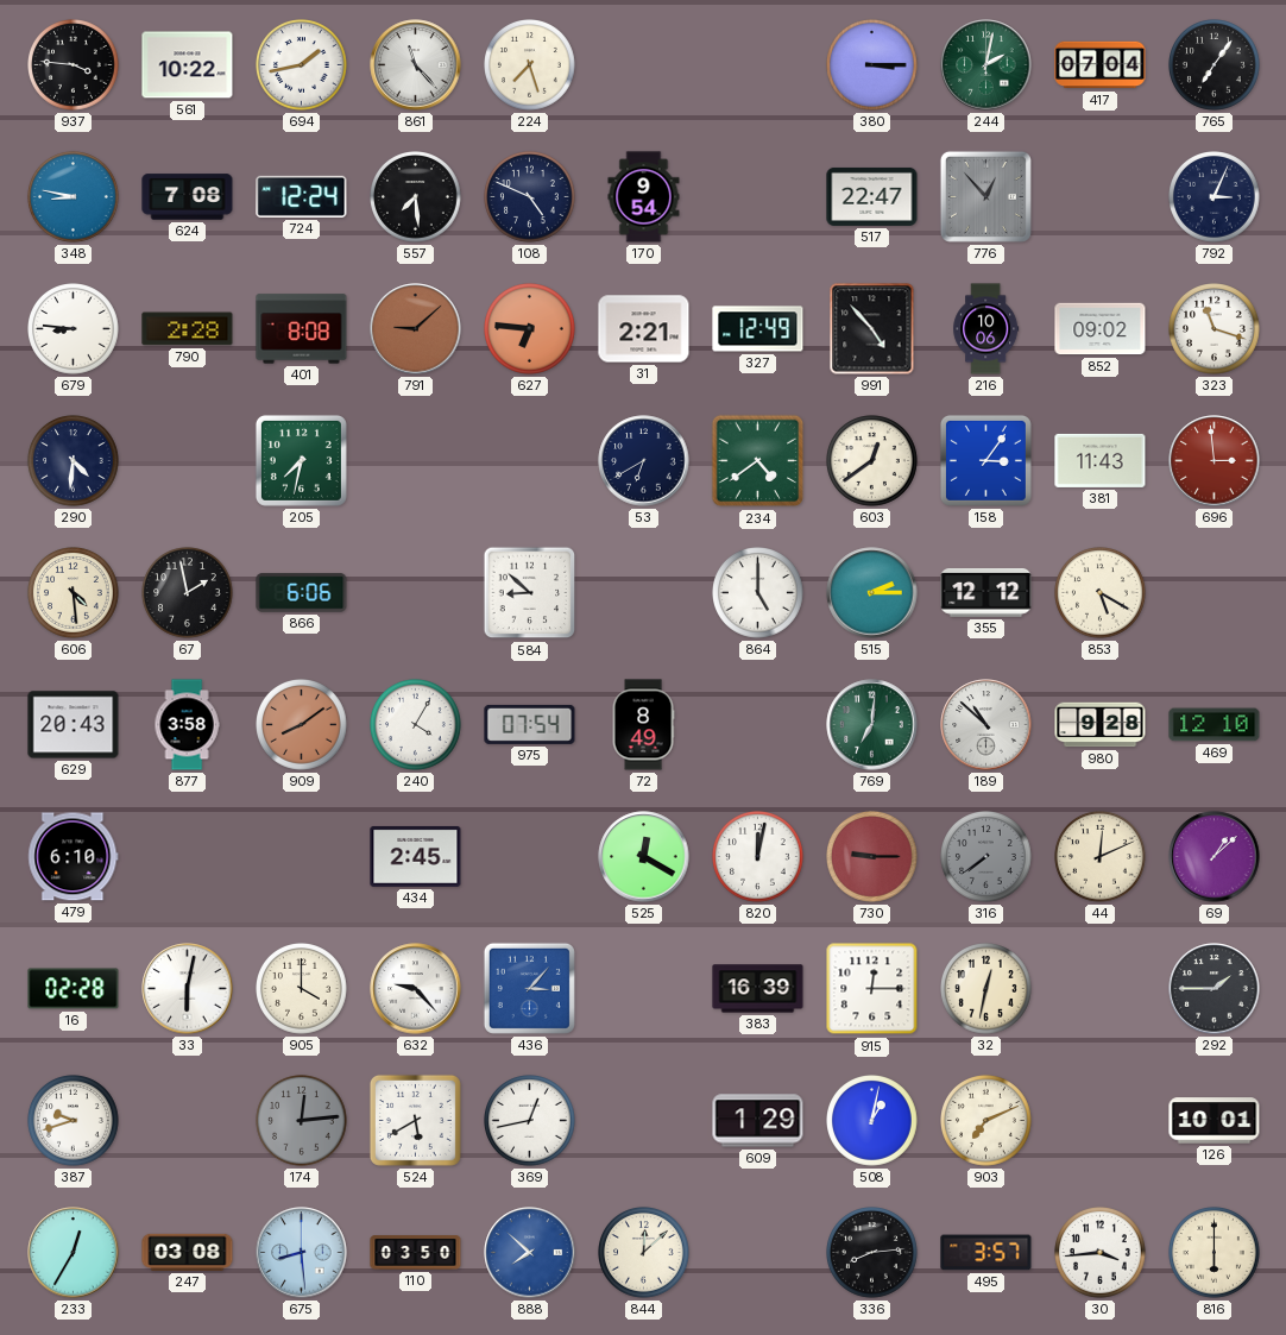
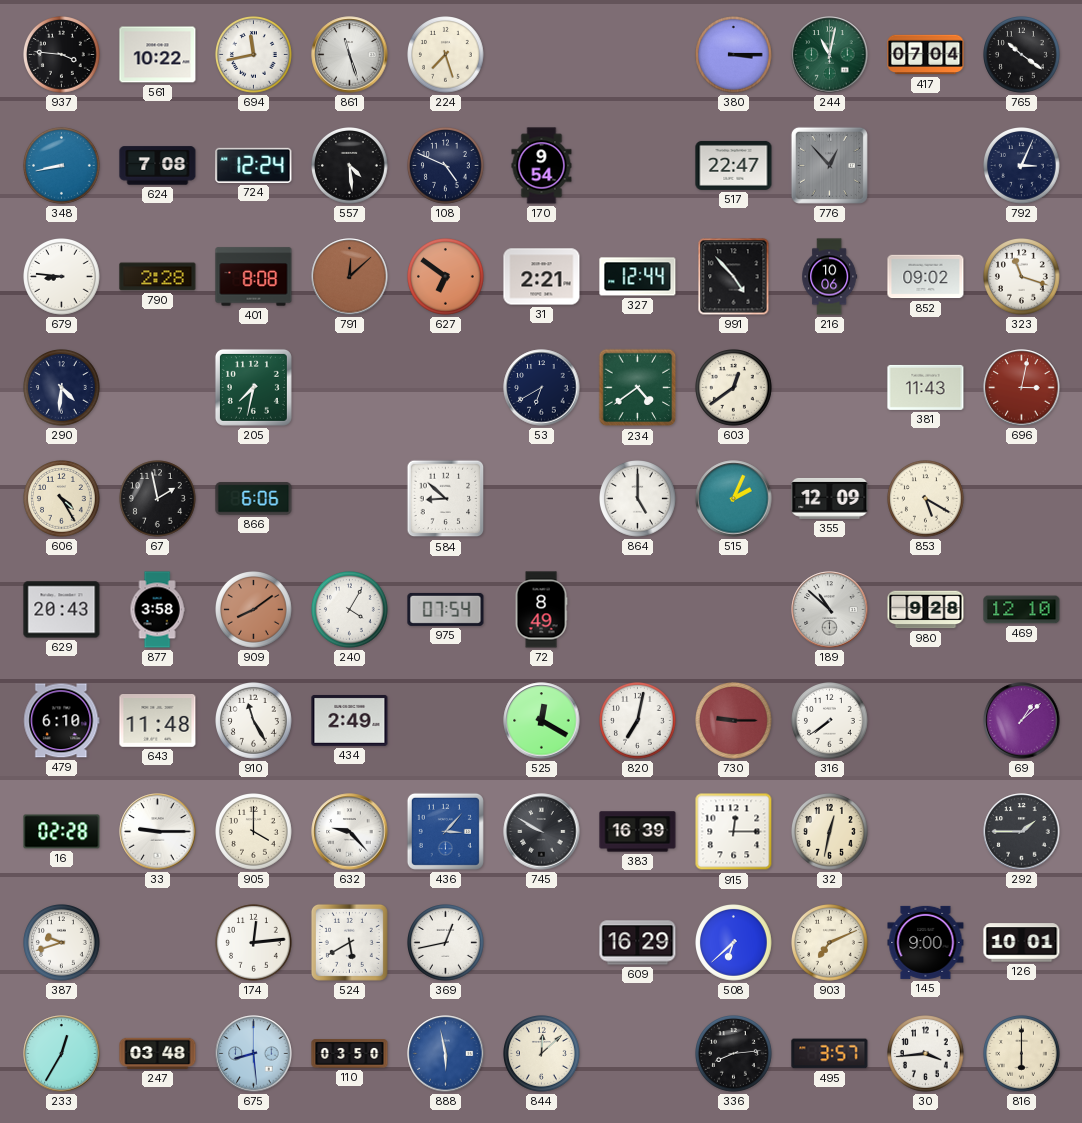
694: 1:43 -> 11:43
861: 11:23 -> 11:27
244: 2:02 -> 11:02
765: 7:06 -> 10:21
348: 8:47 -> 8:43
557: 7:29 -> 4:29
791: 9:08 -> 12:08
627: 6:46 -> 6:51
327: 12:49 -> 12:44
158: 3:06 -> none
696: 2:59 -> 3:02
606: 4:29 -> 4:25
515: 2:15 -> 2:04
355: 12:12 -> 12:09
769: 7:01 -> none
643: none -> 11:48
910: none -> 11:25
434: 2:45 -> 2:49
820: 12:02 -> 7:02
316 dial: grey -> white
44: 12:11 -> none
33: 6:02 -> 9:15
745: none -> 9:50
174 dial: grey -> white
609: 1:29 -> 16:29
508: 1:02 -> 6:38
145: none -> 9:00
247: 03:08 -> 03:48
888: 7:52 -> 5:58
